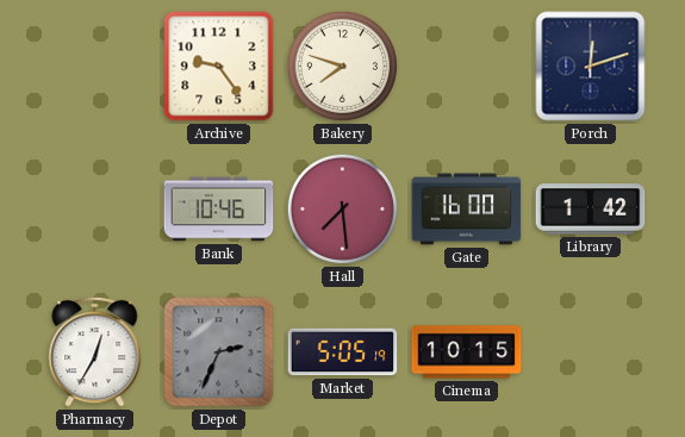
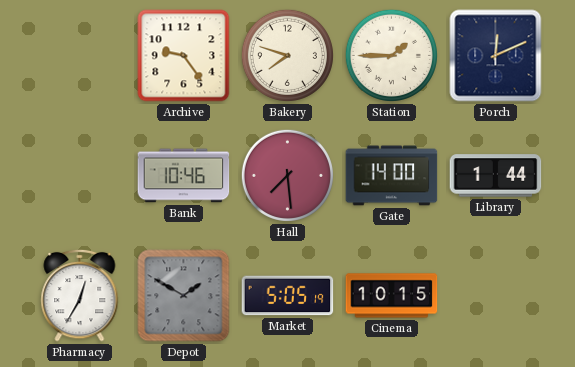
Station: none -> 1:45
Porch: 12:12 -> 12:11
Gate: 16:00 -> 14:00
Library: 1:42 -> 1:44
Depot: 2:34 -> 1:50
